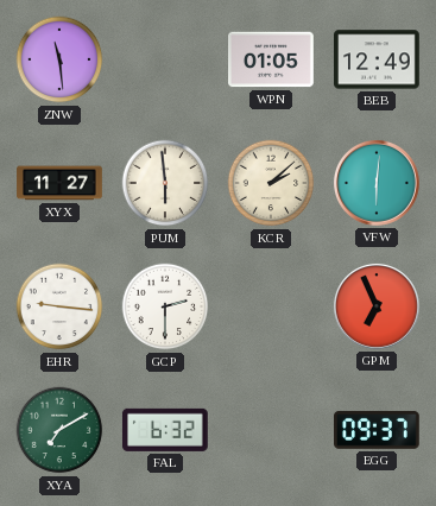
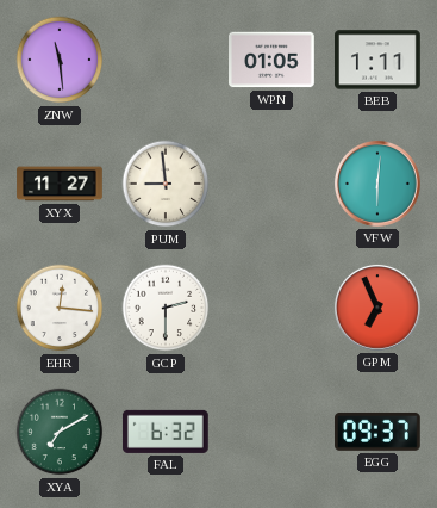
BEB: 12:49 -> 1:11
PUM: 5:59 -> 8:59
KCR: 2:08 -> none
EHR: 9:16 -> 12:16
